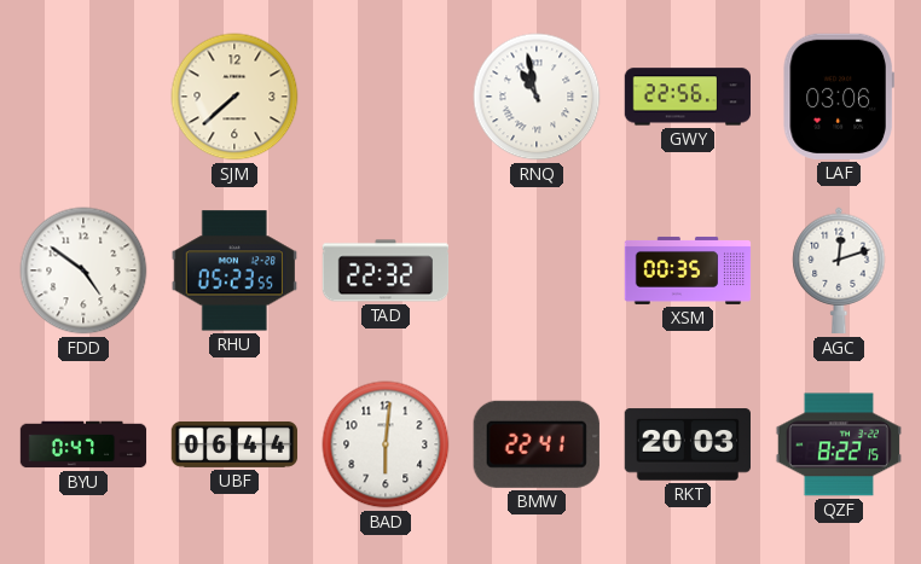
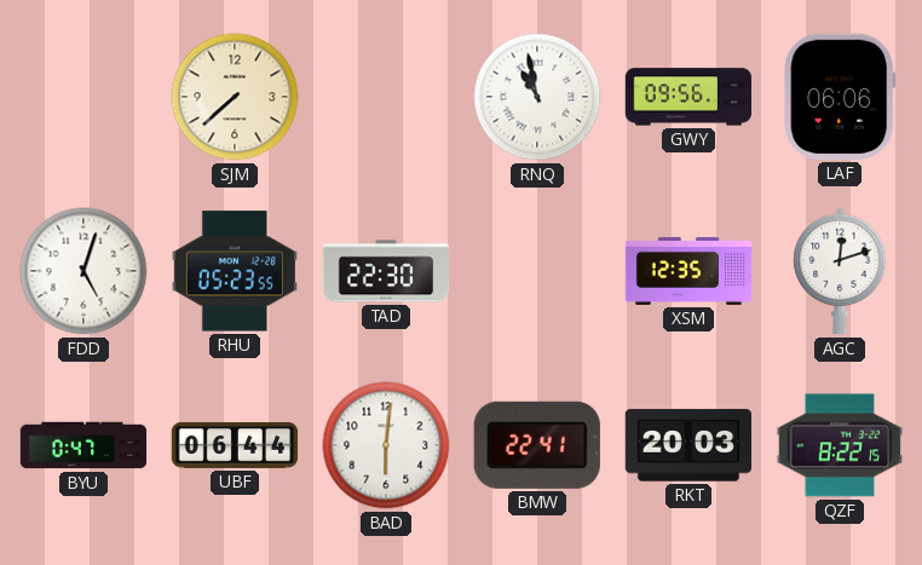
GWY: 22:56 -> 09:56
LAF: 03:06 -> 06:06
FDD: 4:51 -> 5:03
TAD: 22:32 -> 22:30
XSM: 00:35 -> 12:35
